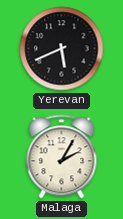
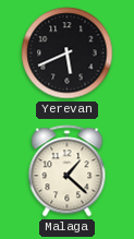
Malaga: 2:05 -> 1:22
